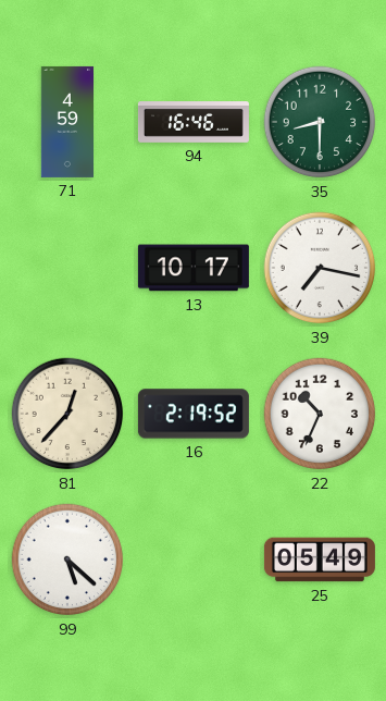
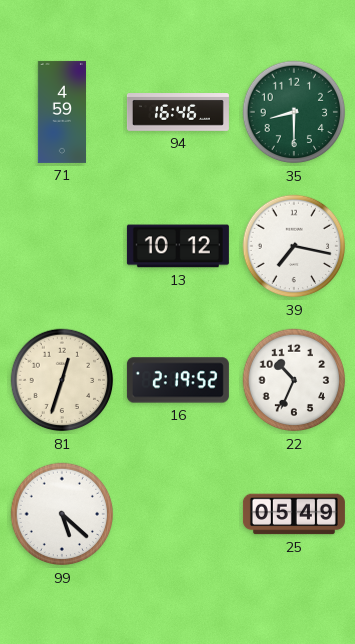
13: 10:17 -> 10:12
81: 12:37 -> 12:33
